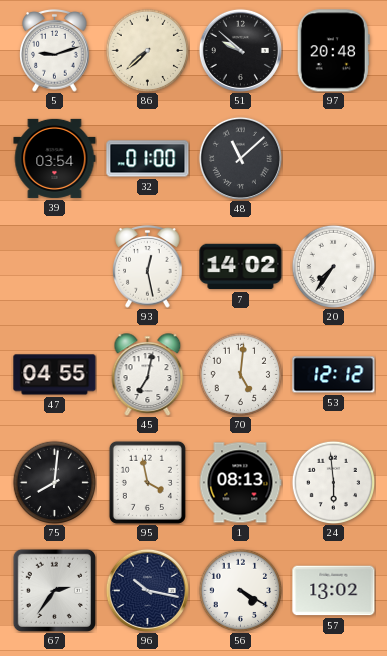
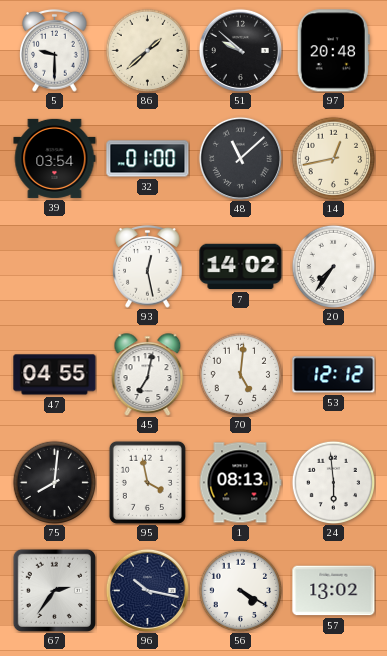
5: 9:12 -> 9:30
86: 7:38 -> 1:38
14: none -> 12:43
